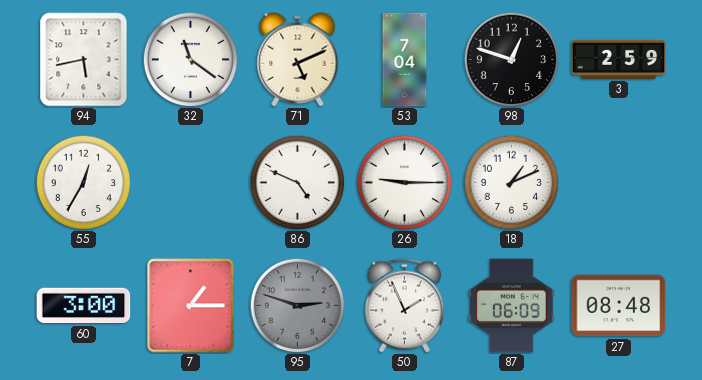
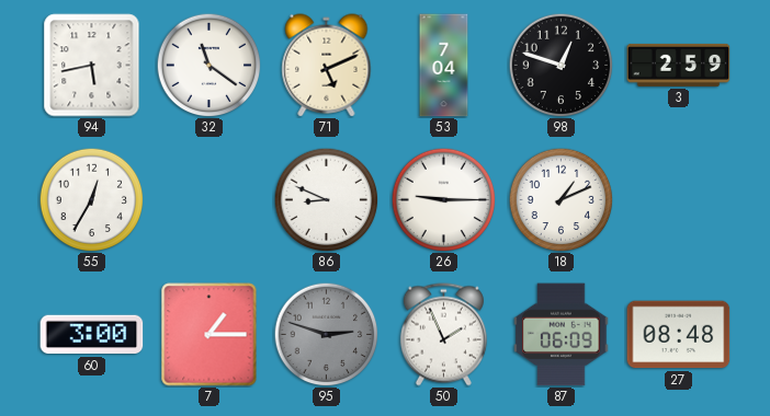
86: 4:49 -> 8:49
